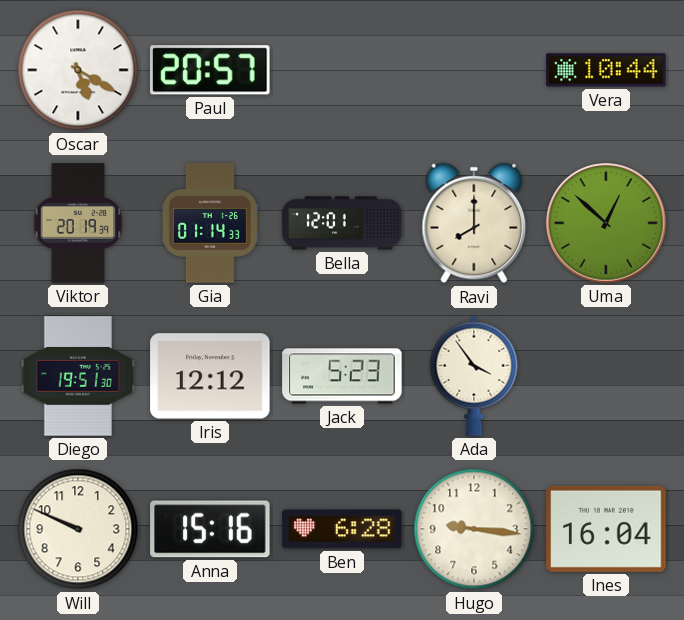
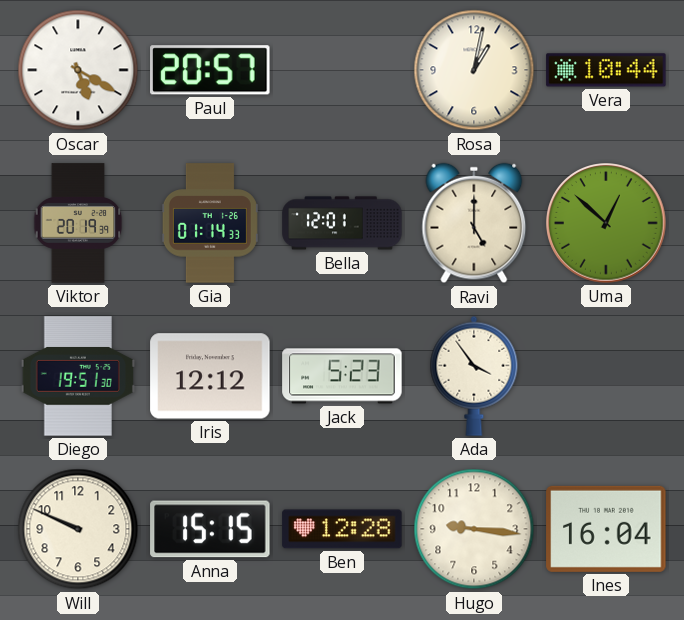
Rosa: none -> 1:02
Ravi: 8:00 -> 5:00
Anna: 15:16 -> 15:15
Ben: 6:28 -> 12:28
